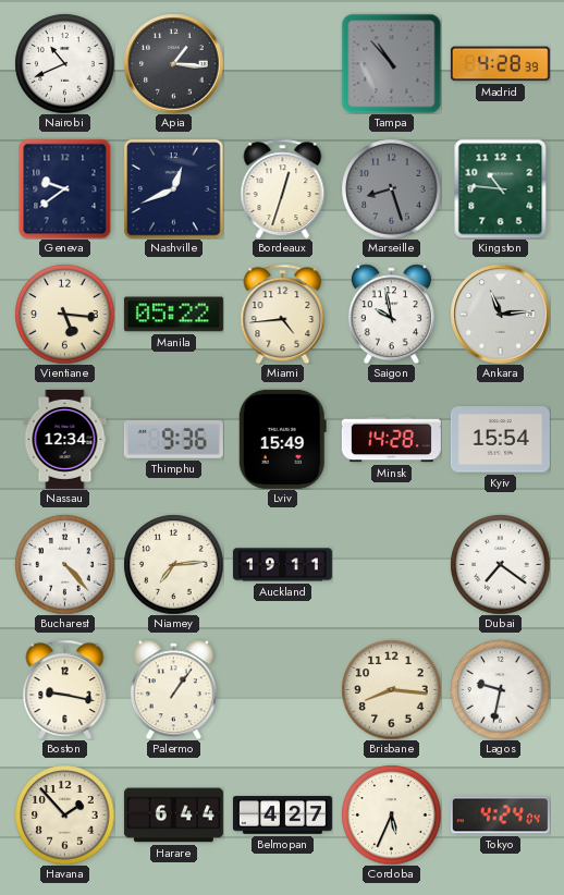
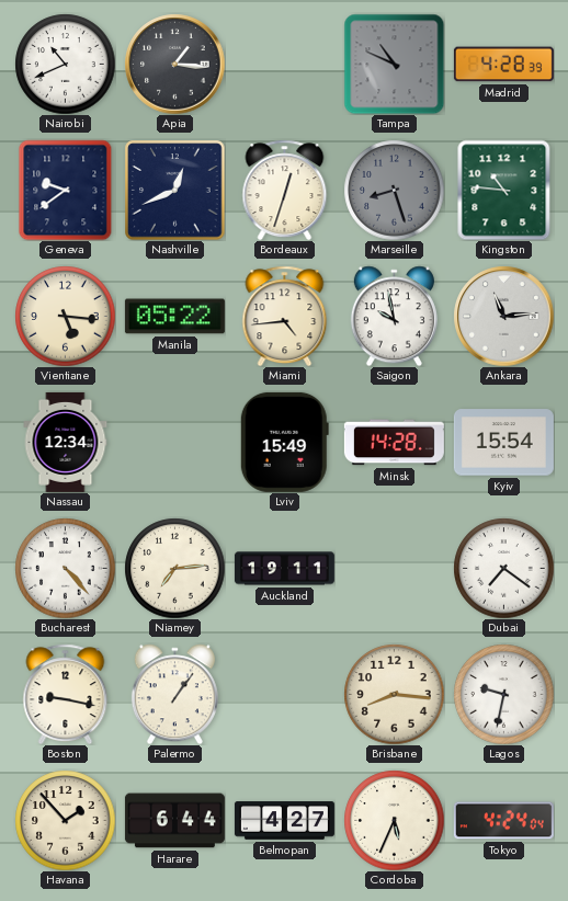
Tampa: 10:53 -> 10:49
Thimphu: 9:36 -> none
